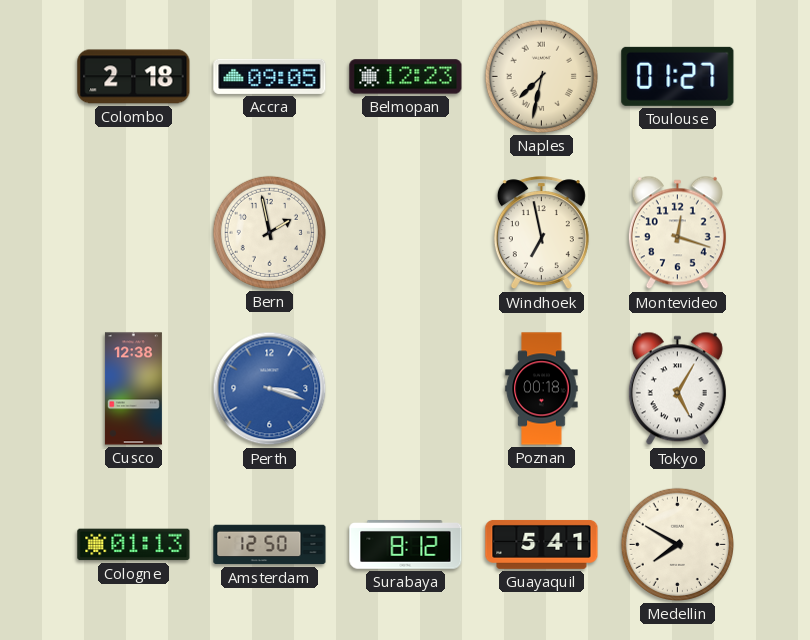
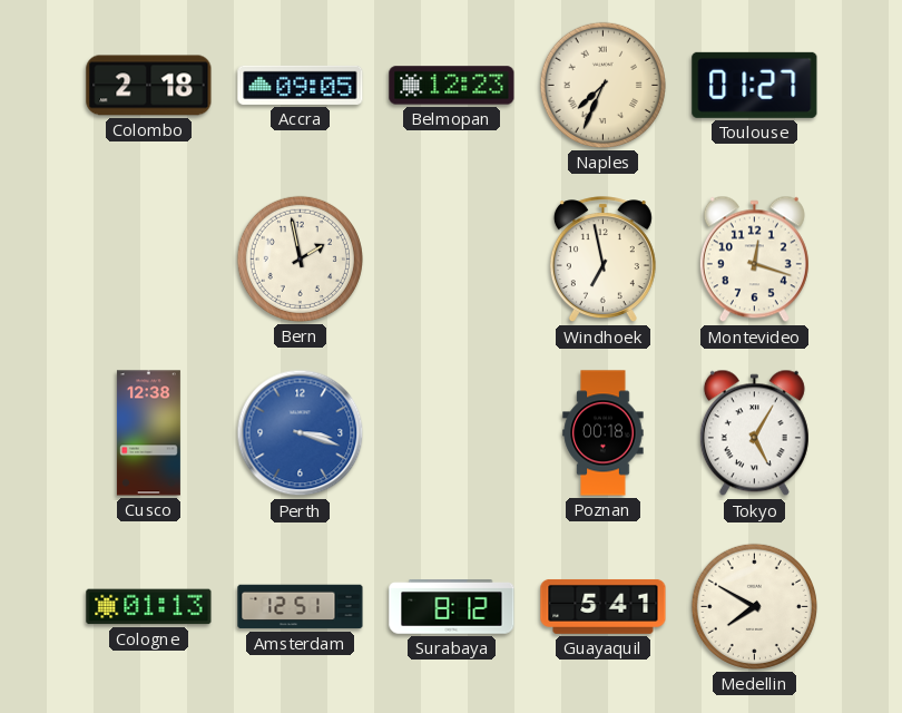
Naples: 7:32 -> 7:34
Amsterdam: 12:50 -> 12:51
